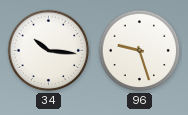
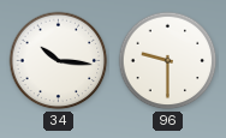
96: 9:27 -> 9:30
